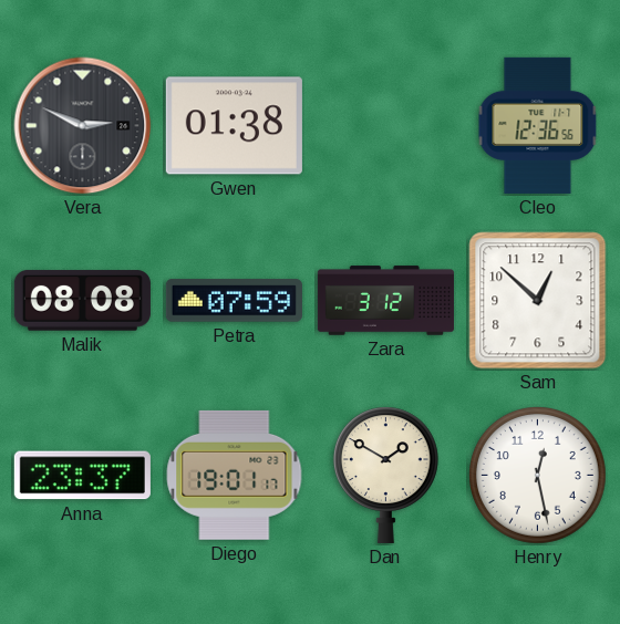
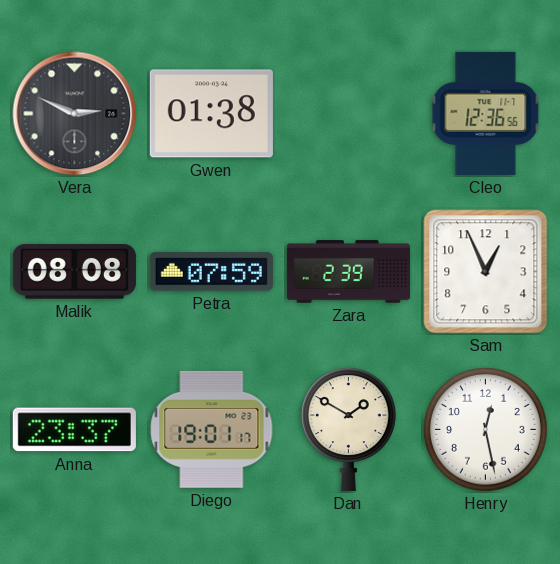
Zara: 3:12 -> 2:39
Sam: 12:52 -> 12:56
